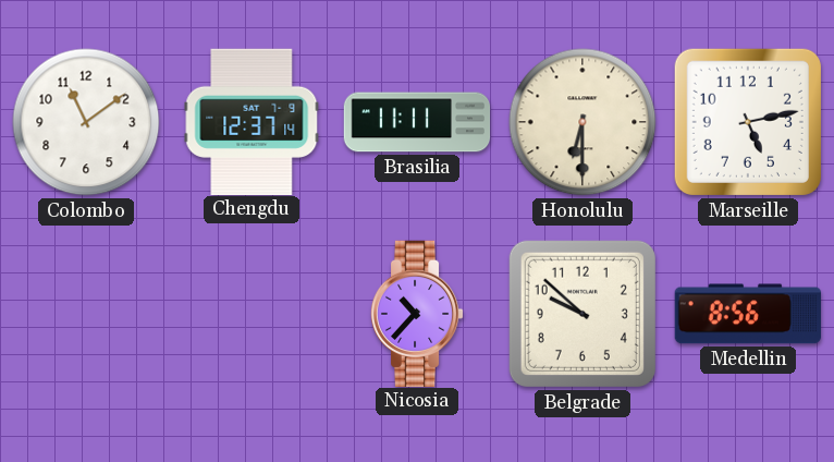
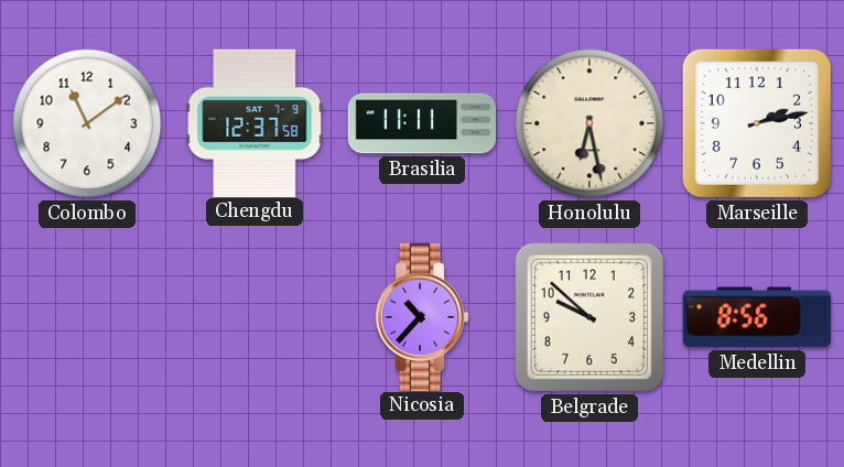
Chengdu: 12:37:14 -> 12:37:58
Honolulu: 6:30 -> 6:28
Marseille: 5:13 -> 2:13
